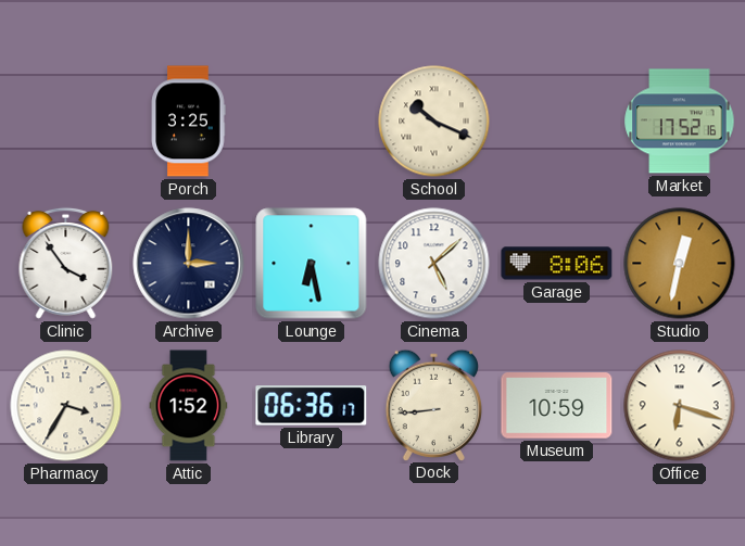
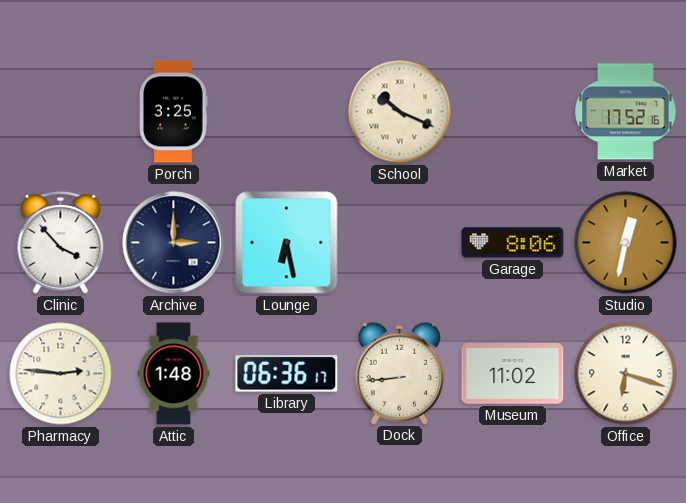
Clinic: 3:54 -> 3:53
Cinema: 5:08 -> none
Pharmacy: 3:35 -> 2:46
Attic: 1:52 -> 1:48
Museum: 10:59 -> 11:02
